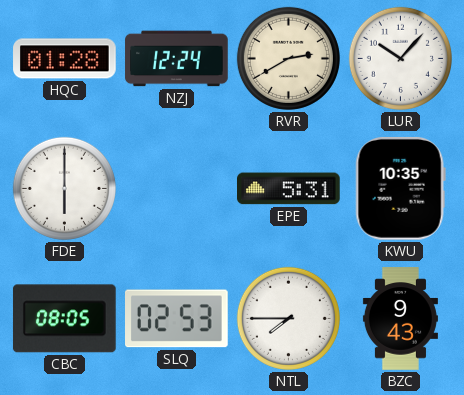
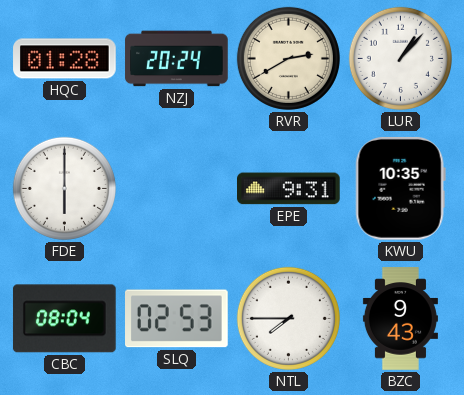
NZJ: 12:24 -> 20:24
LUR: 10:07 -> 1:07
EPE: 5:31 -> 9:31
CBC: 08:05 -> 08:04
